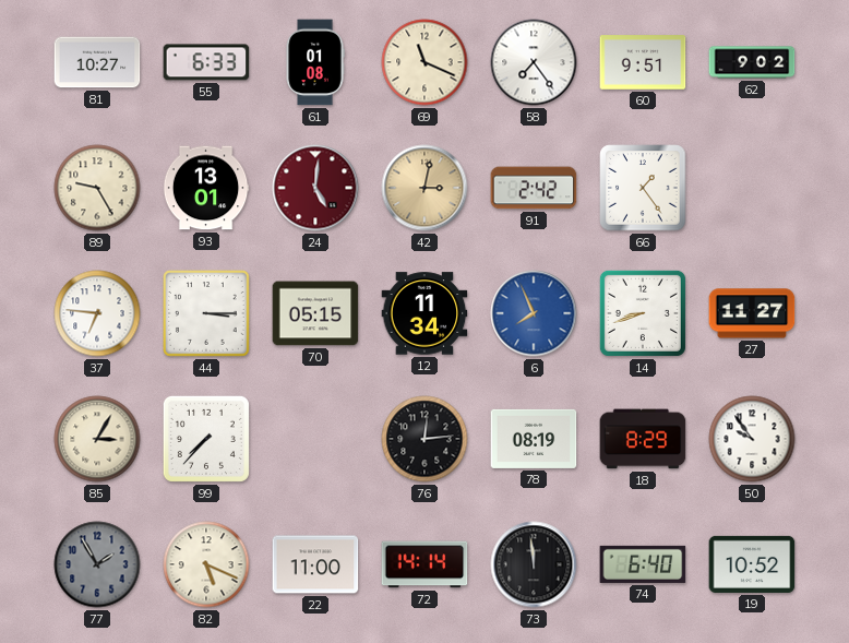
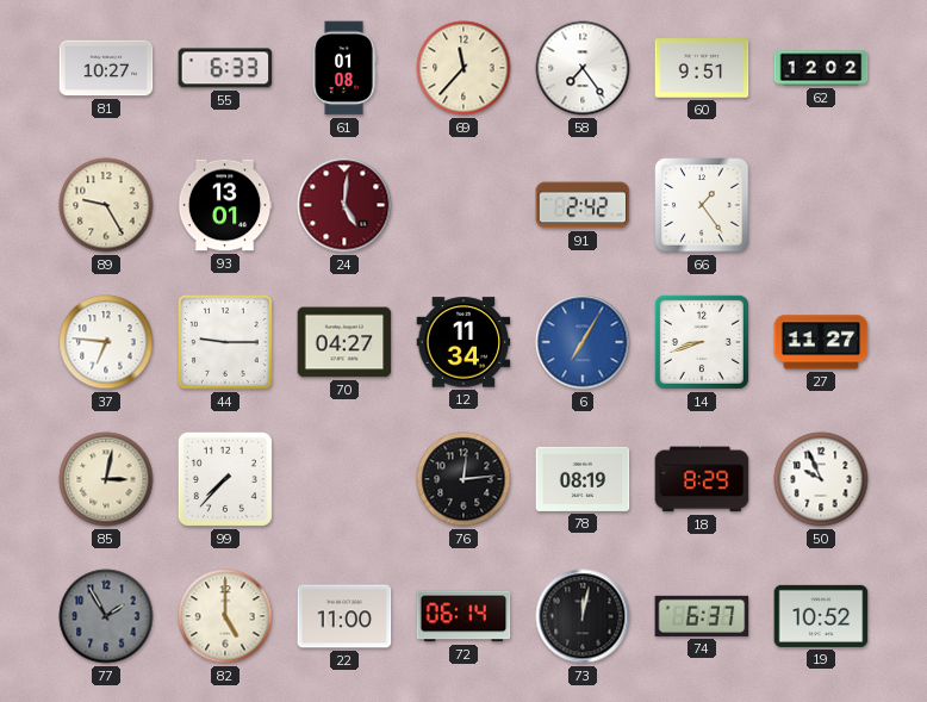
69: 11:19 -> 11:37
62: 9:02 -> 12:02
42: 3:02 -> none
44: 3:15 -> 9:15
70: 05:15 -> 04:27
6: 7:56 -> 7:05
85: 3:05 -> 3:02
50: 9:54 -> 9:56
82: 5:19 -> 5:00
72: 14:14 -> 06:14
73: 11:59 -> 12:02
74: 6:40 -> 6:37
